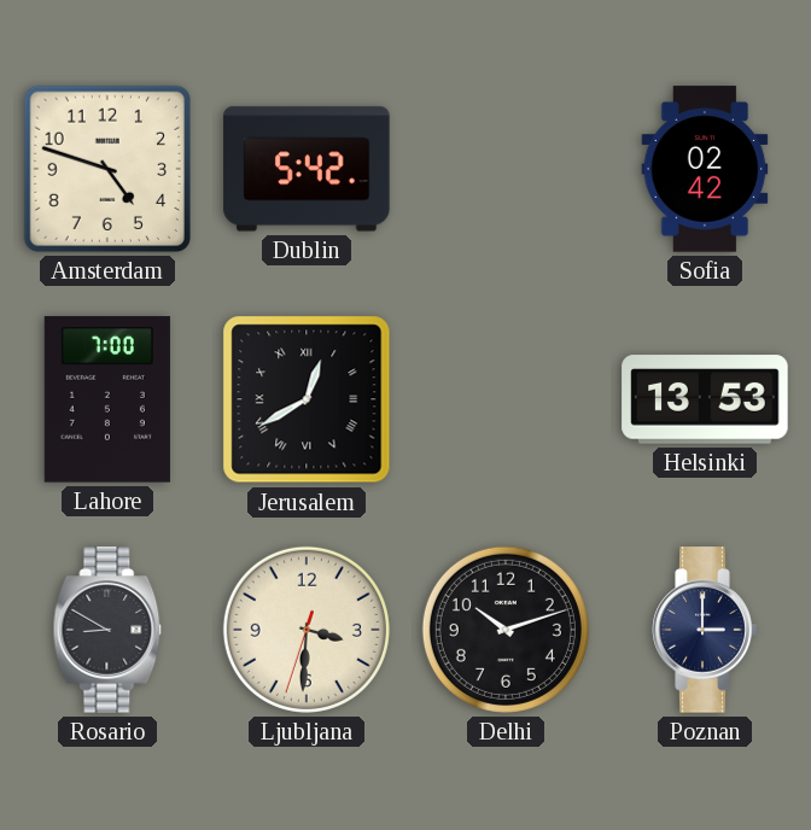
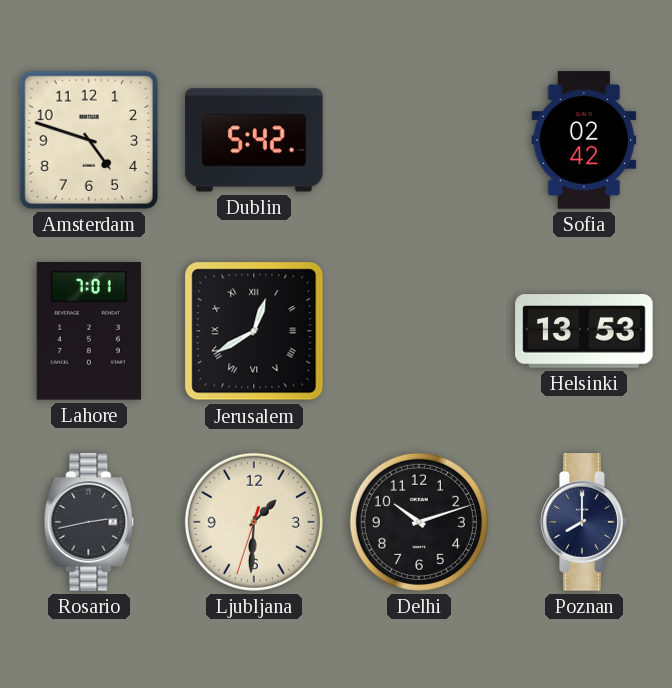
Lahore: 7:00 -> 7:01
Rosario: 8:50 -> 2:43
Ljubljana: 3:30 -> 1:30
Poznan: 3:00 -> 8:00
